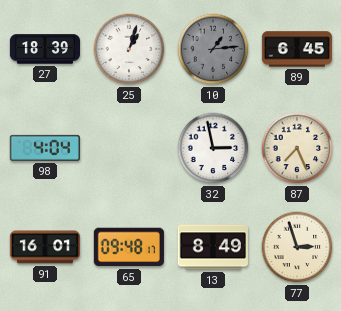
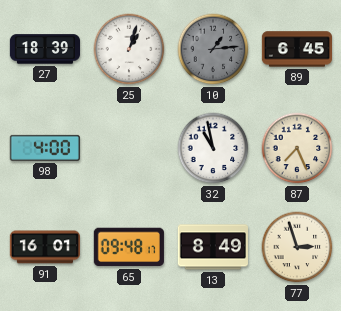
98: 4:04 -> 4:00
32: 2:58 -> 10:58
